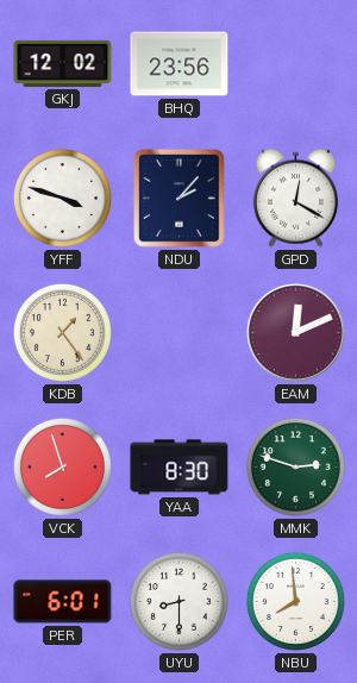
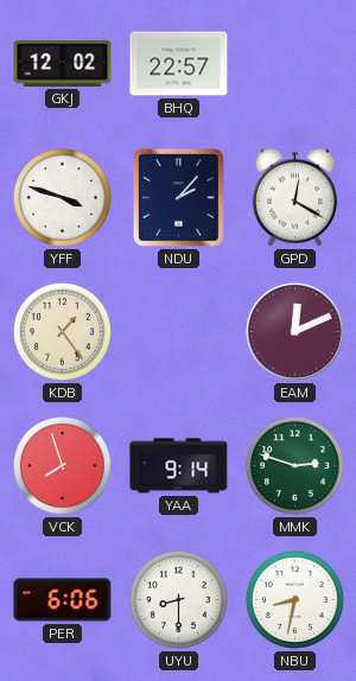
BHQ: 23:56 -> 22:57
YAA: 8:30 -> 9:14
PER: 6:01 -> 6:06
NBU: 7:59 -> 8:32
